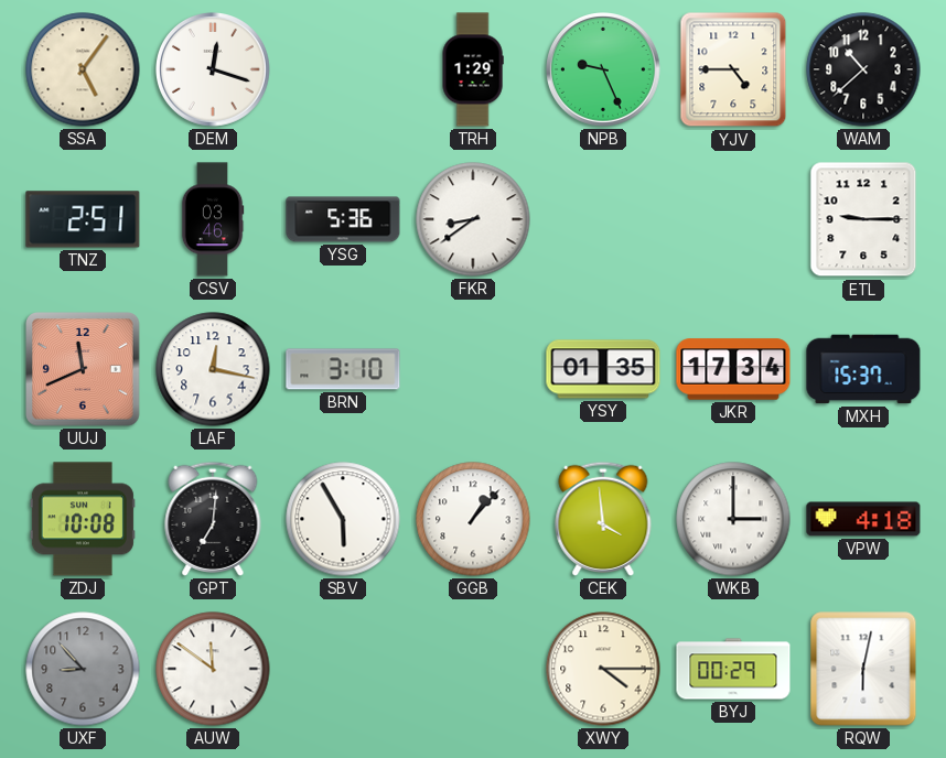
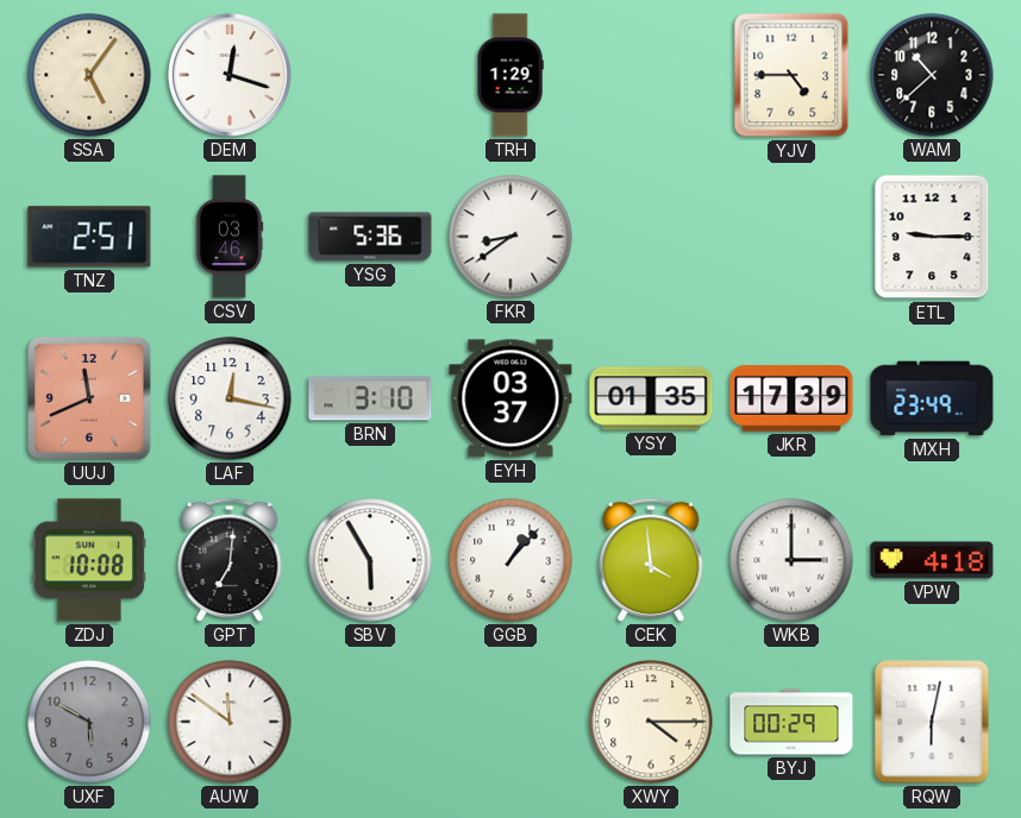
NPB: 9:26 -> none
EYH: none -> 03:37
JKR: 17:34 -> 17:39
MXH: 15:37 -> 23:49
UXF: 8:53 -> 5:50
